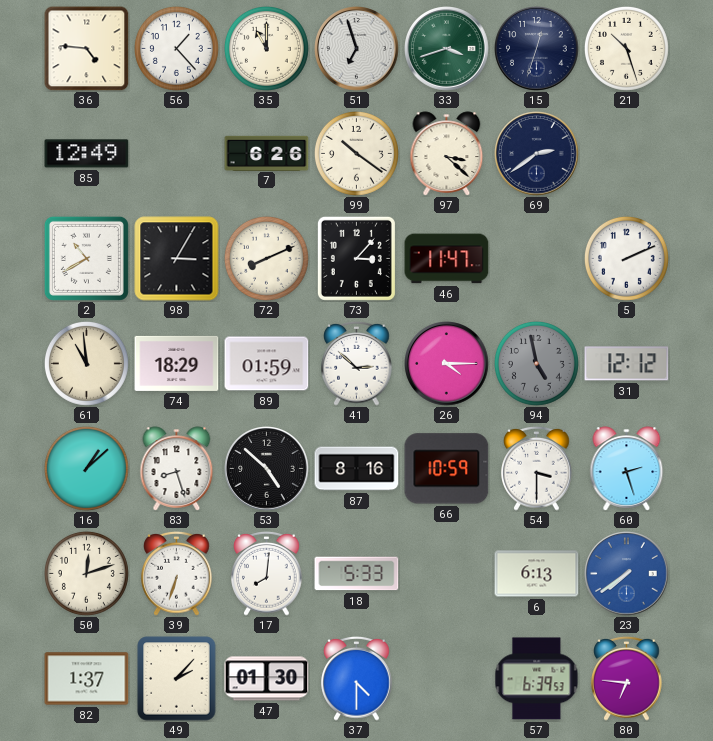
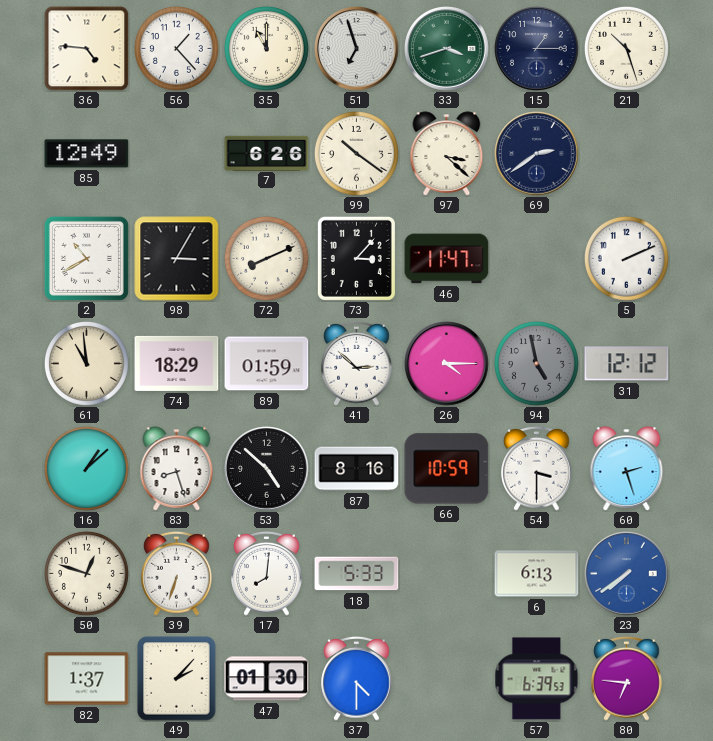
15: 12:33 -> 1:15
50: 12:12 -> 12:48
